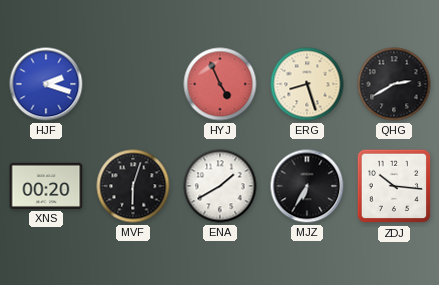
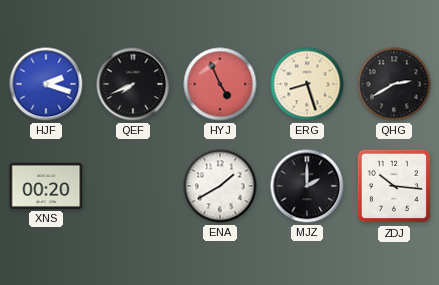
QEF: none -> 7:41
MVF: 6:03 -> none
MJZ: 6:35 -> 2:00
